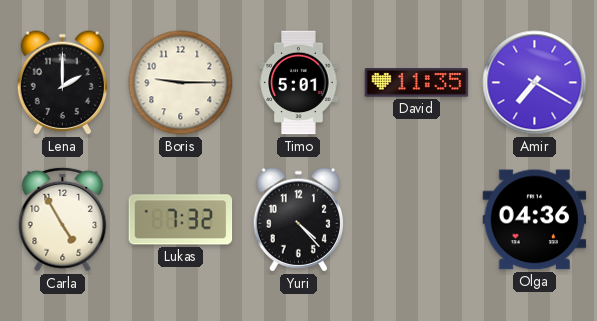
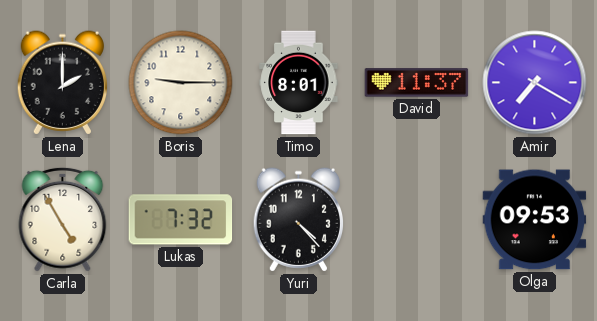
Timo: 5:01 -> 8:01
David: 11:35 -> 11:37
Olga: 04:36 -> 09:53
